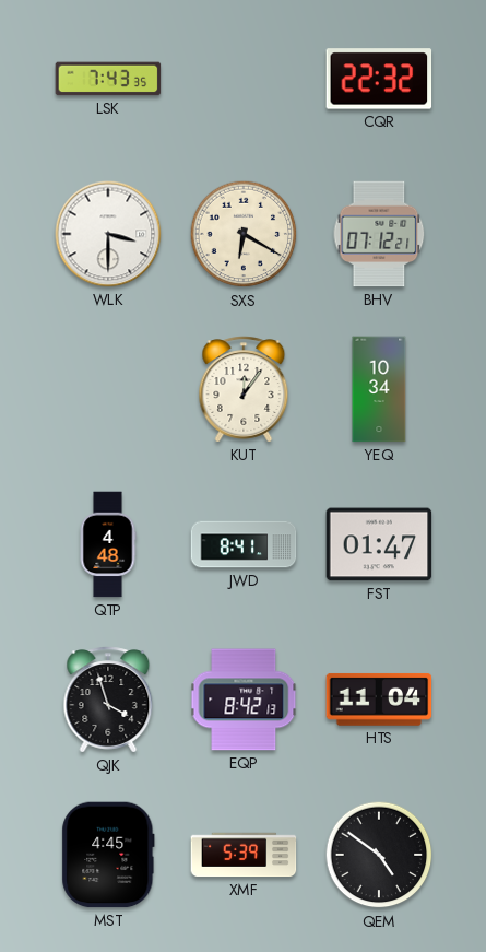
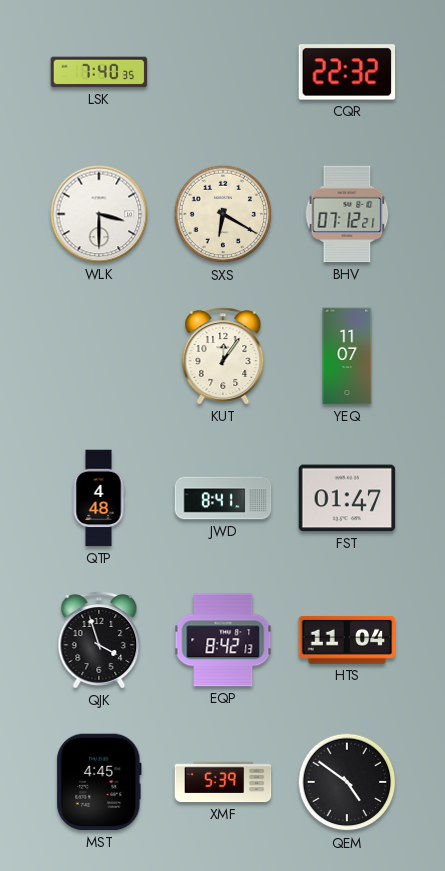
LSK: 7:43 -> 7:40
YEQ: 10:34 -> 11:07
